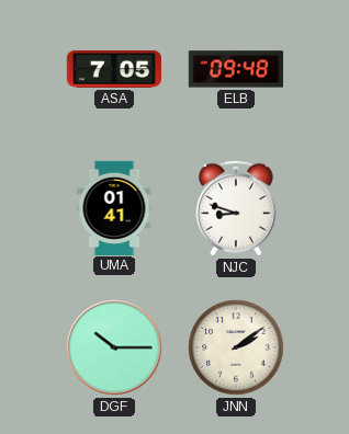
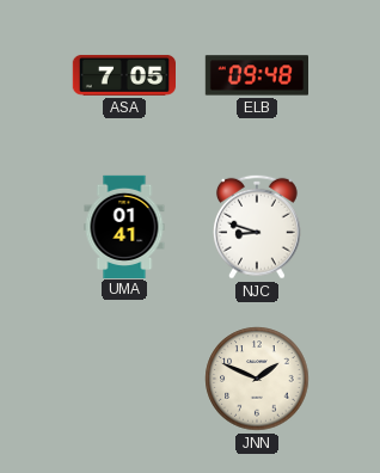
DGF: 10:15 -> none
JNN: 2:09 -> 1:49
